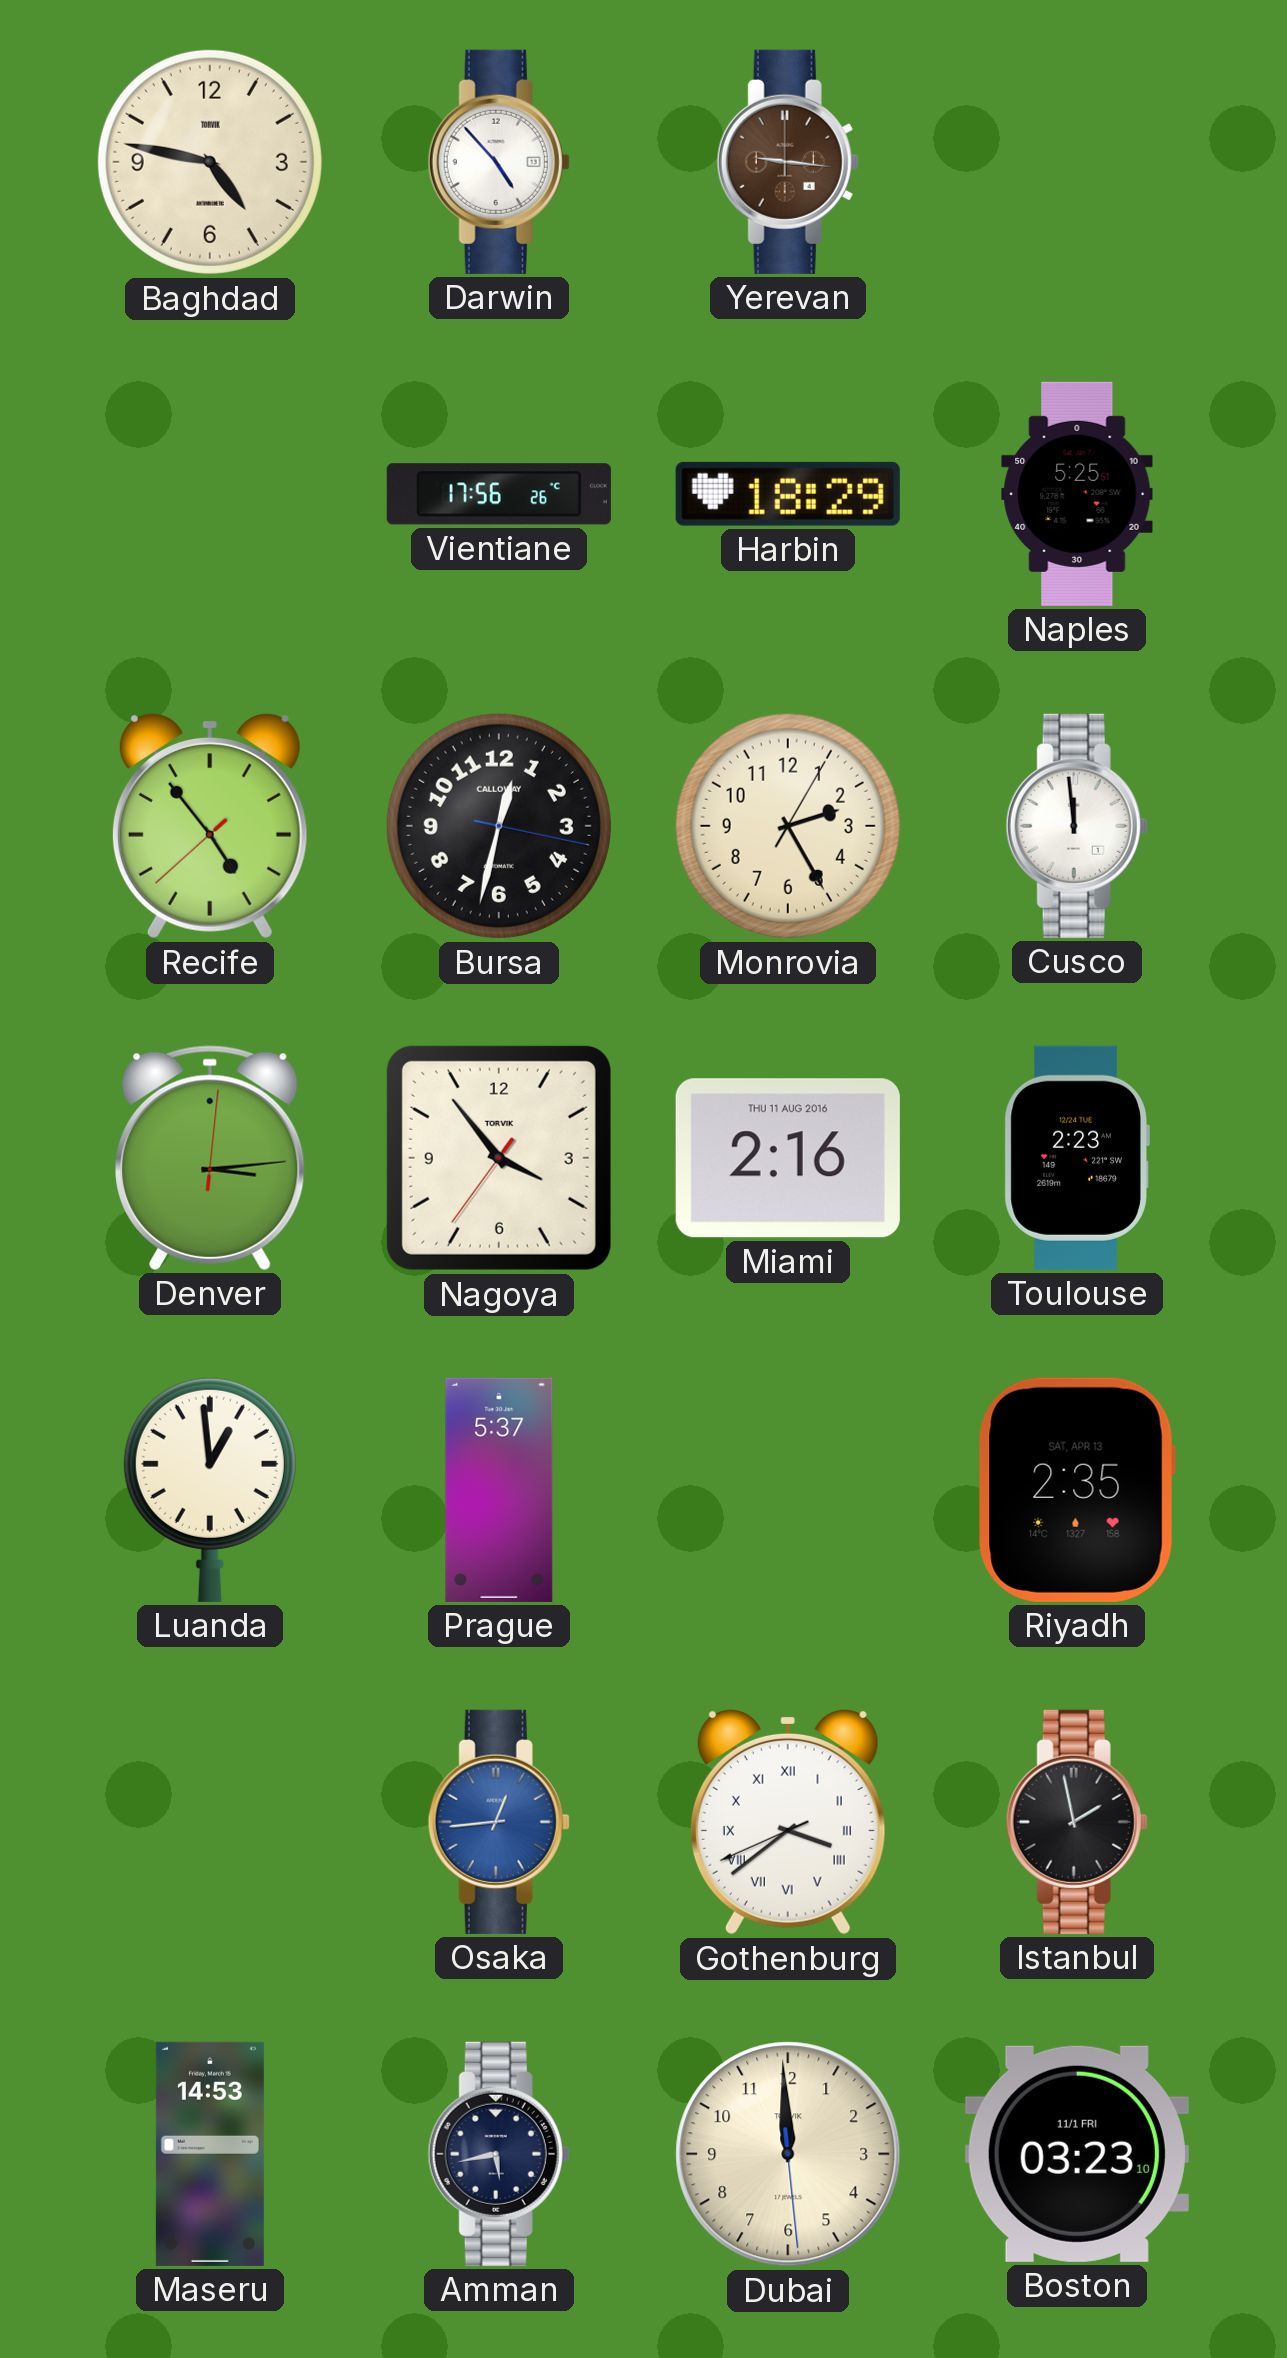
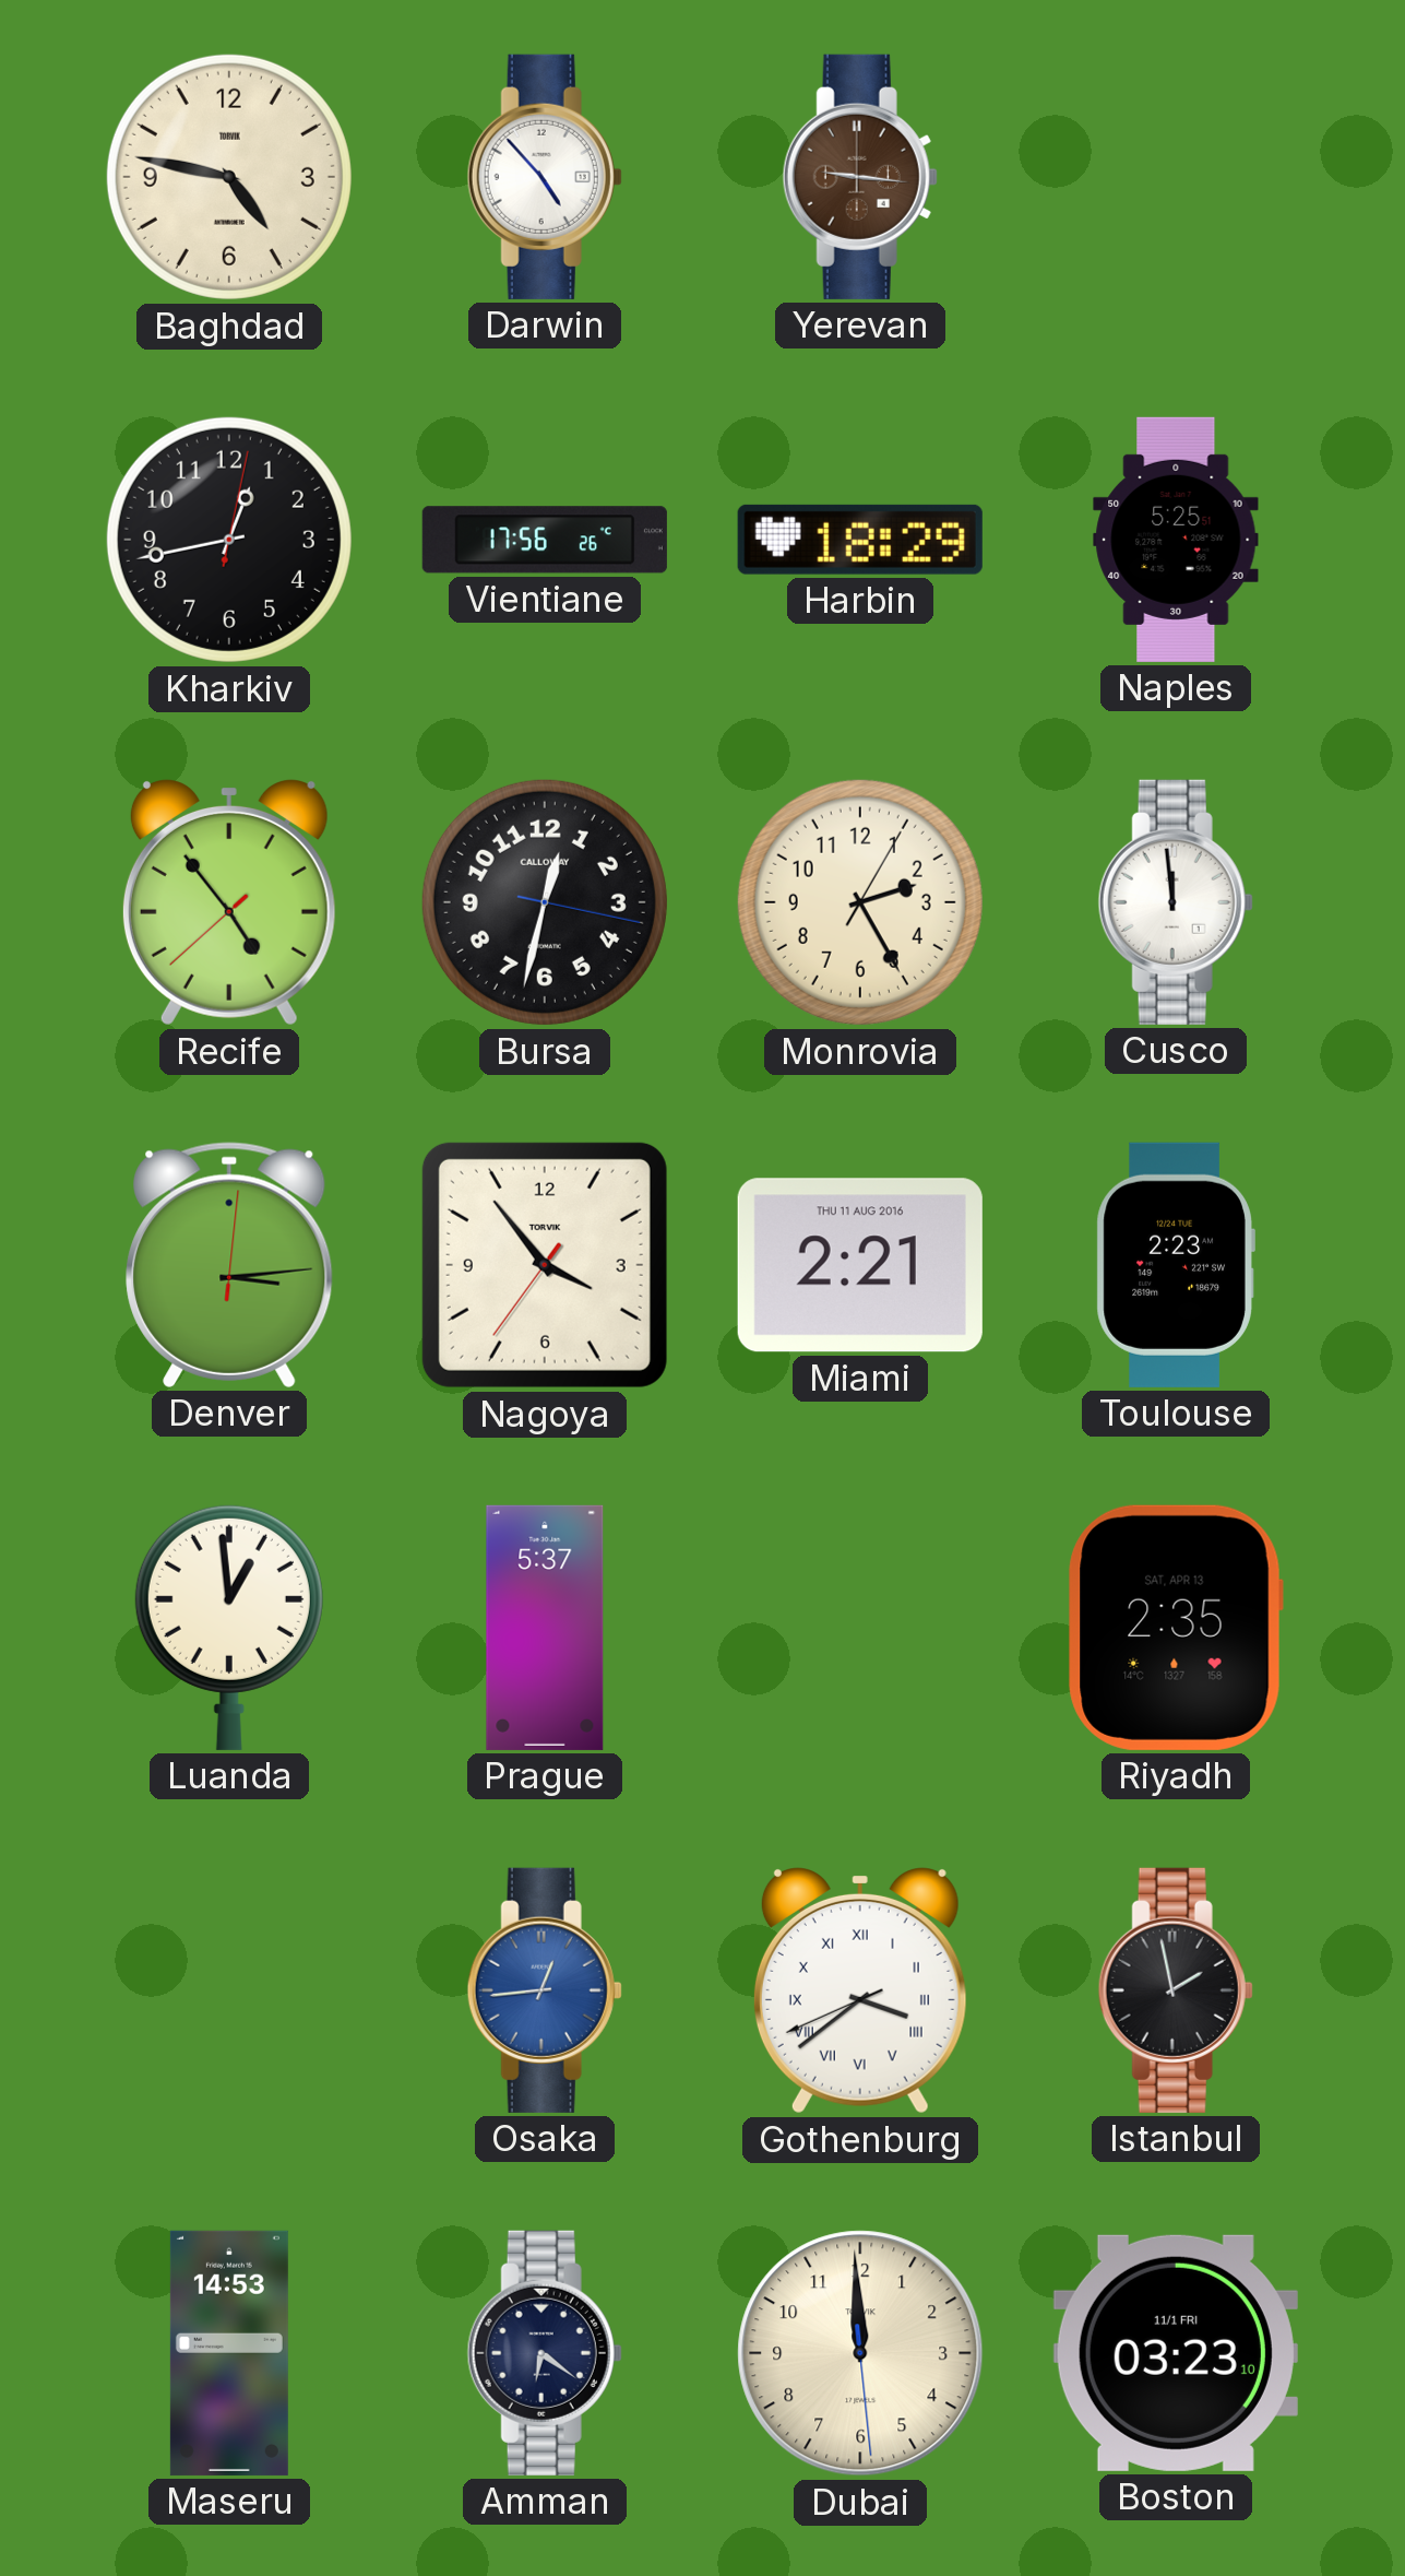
Kharkiv: none -> 12:43
Miami: 2:16 -> 2:21
Amman: 5:43 -> 6:21
